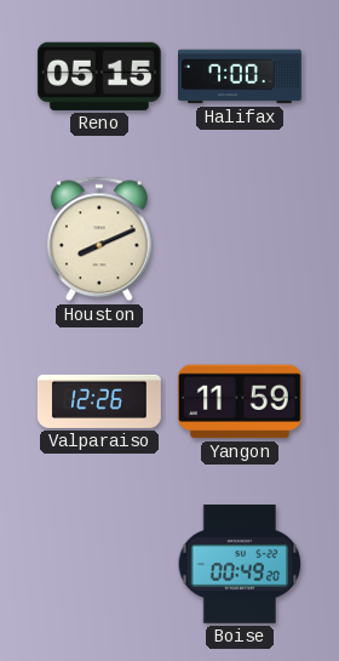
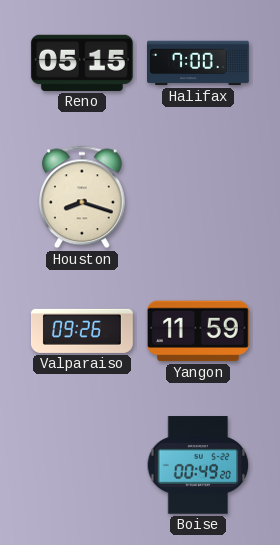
Houston: 8:11 -> 8:18
Valparaiso: 12:26 -> 09:26
